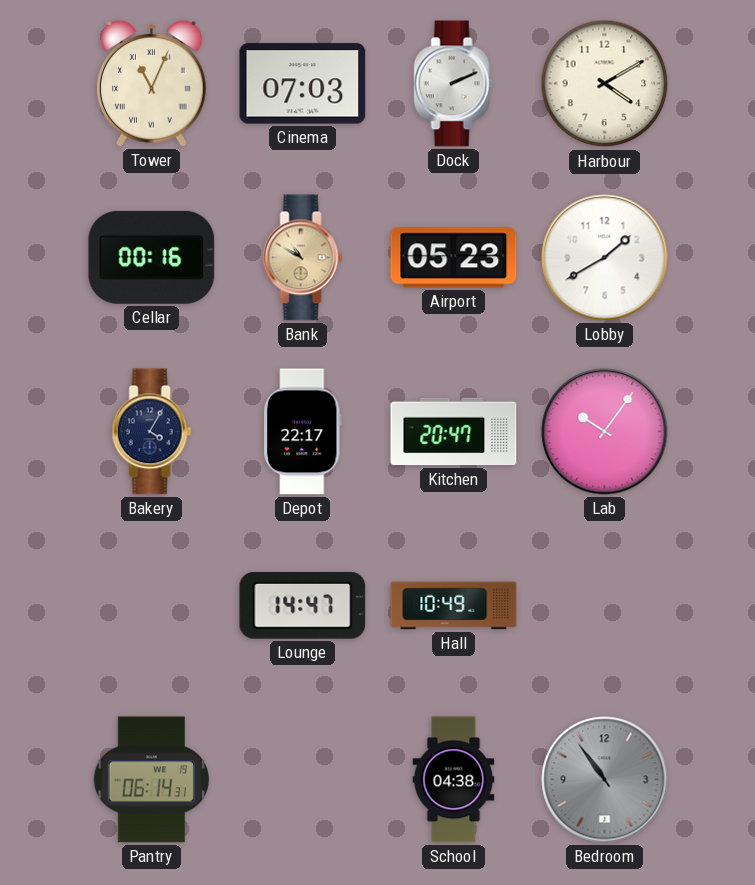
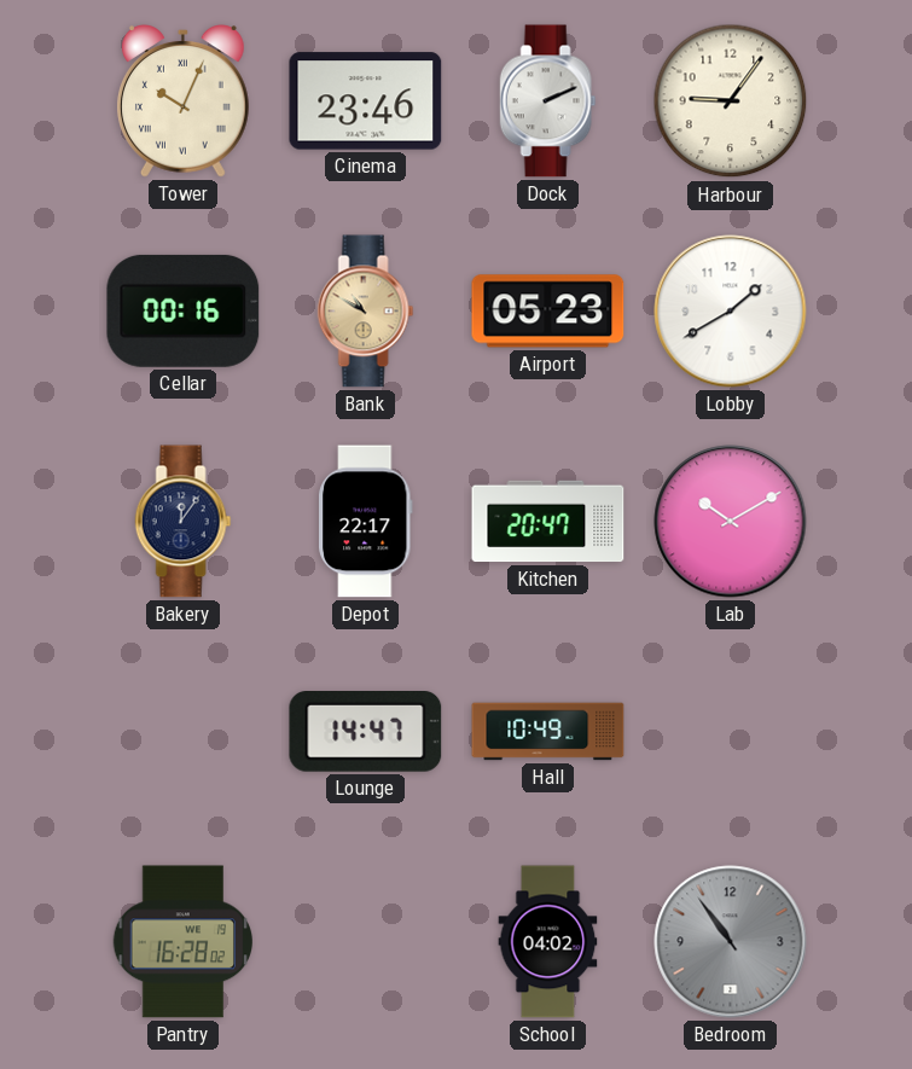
Tower: 11:04 -> 10:04
Cinema: 07:03 -> 23:46
Harbour: 4:10 -> 9:06
Bakery: 4:05 -> 12:06
Lab: 10:06 -> 10:10
Pantry: 06:14 -> 16:28
School: 04:38 -> 04:02
